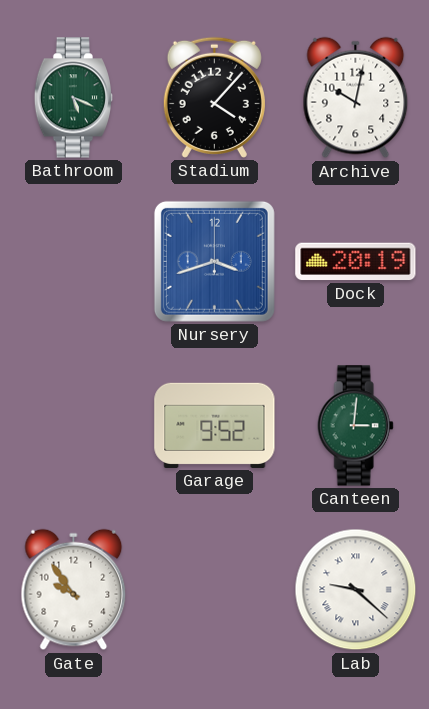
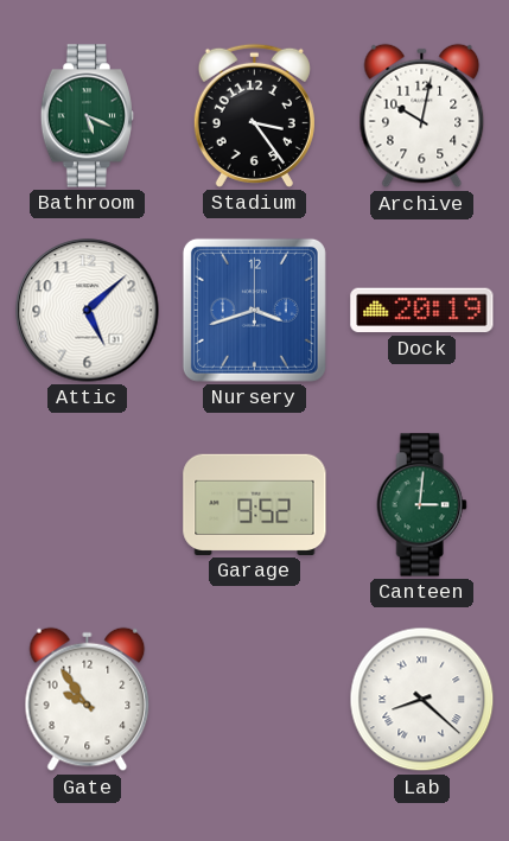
Stadium: 4:07 -> 3:24
Attic: none -> 5:08
Lab: 9:22 -> 8:22
